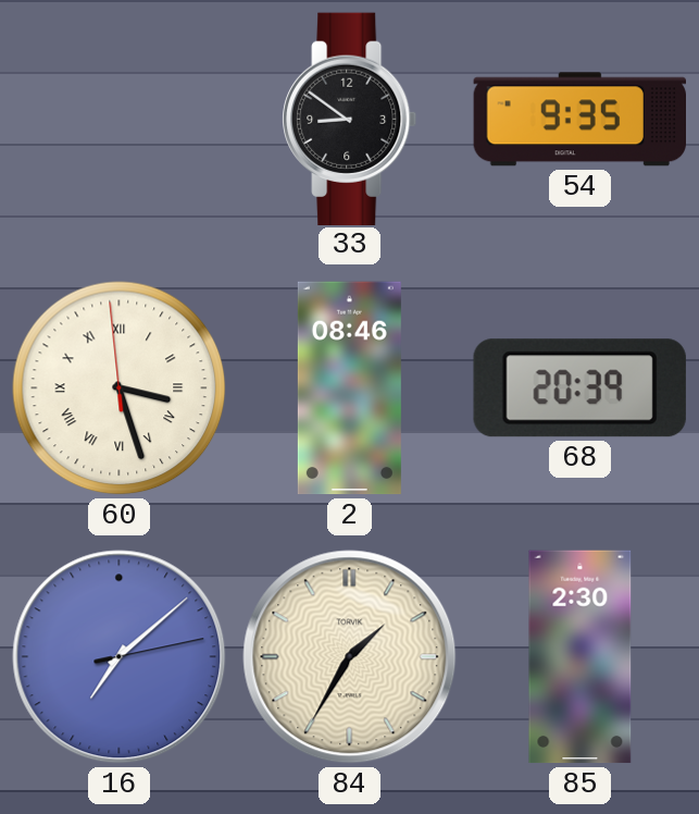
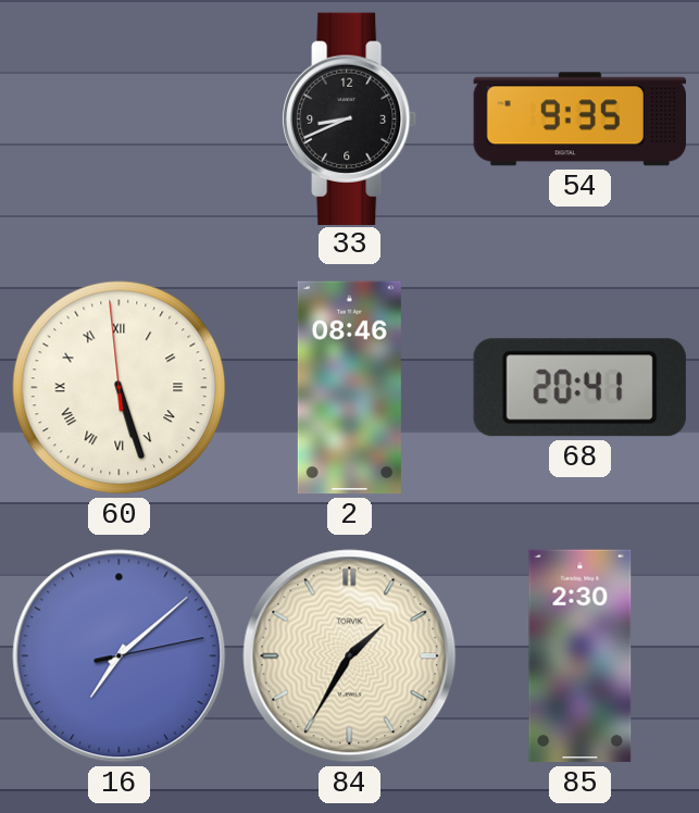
33: 8:51 -> 8:41
60: 3:26 -> 5:26
68: 20:39 -> 20:41
